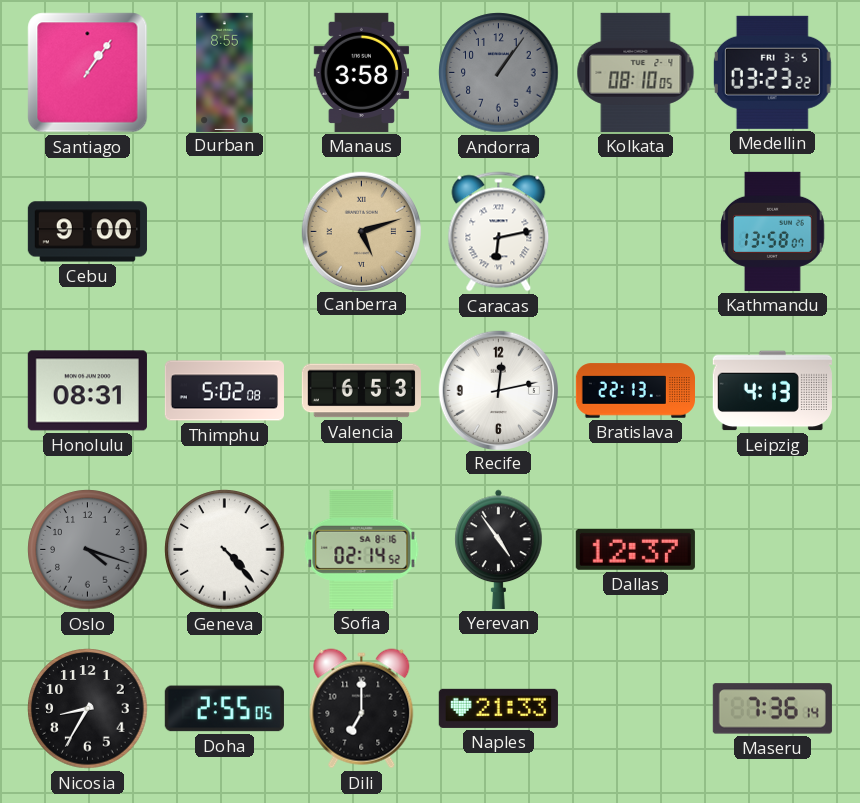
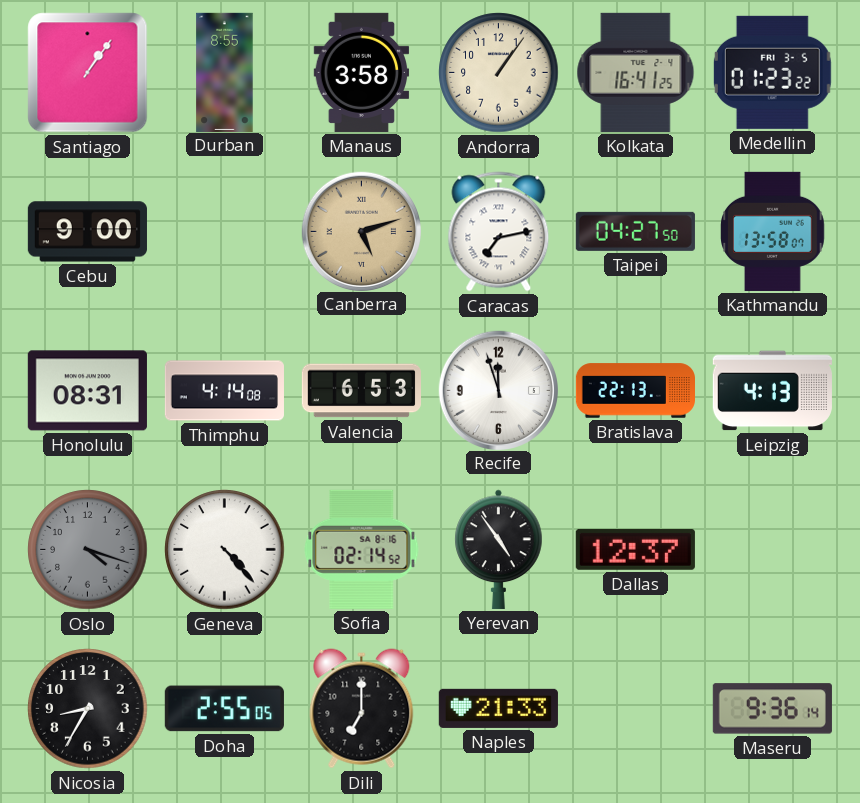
Andorra dial: grey -> cream
Kolkata: 08:10 -> 16:41
Medellin: 03:23 -> 01:23
Caracas: 6:13 -> 7:13
Taipei: none -> 04:27
Thimphu: 5:02 -> 4:14
Recife: 12:13 -> 11:57
Maseru: 7:36 -> 9:36
